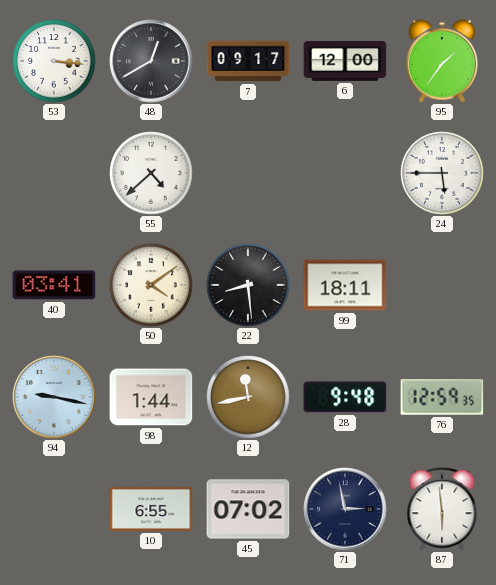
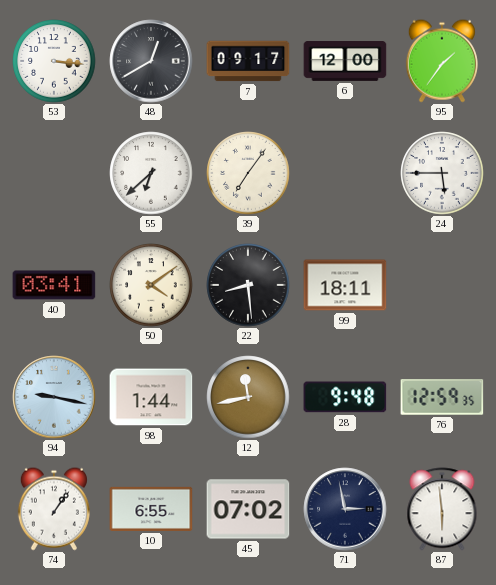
55: 4:38 -> 6:38
39: none -> 7:06
74: none -> 1:06
